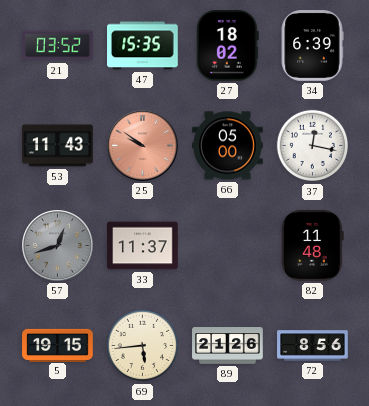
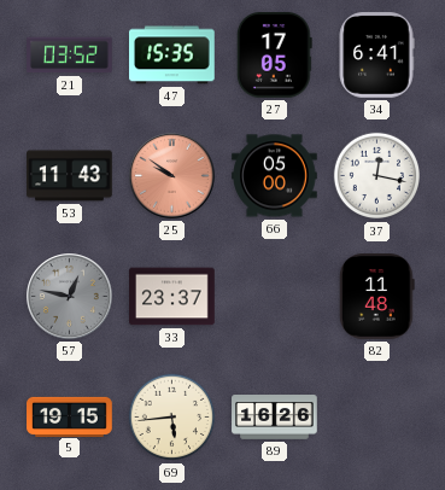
27: 18:02 -> 17:05
34: 6:39 -> 6:41
57: 12:42 -> 12:47
33: 11:37 -> 23:37
89: 21:26 -> 16:26
72: 8:56 -> none
